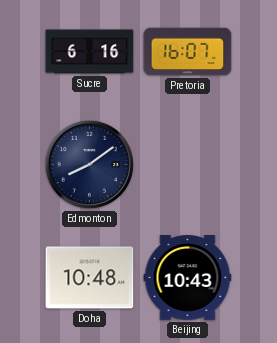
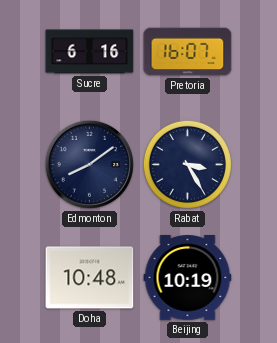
Rabat: none -> 3:25
Beijing: 10:43 -> 10:19
